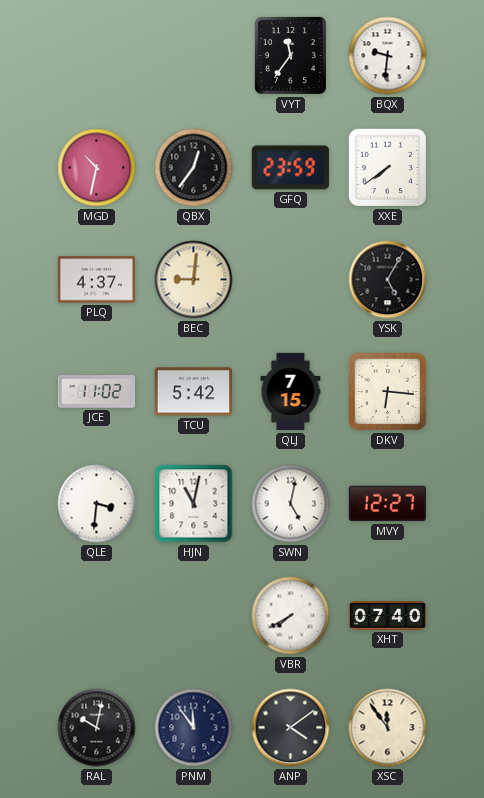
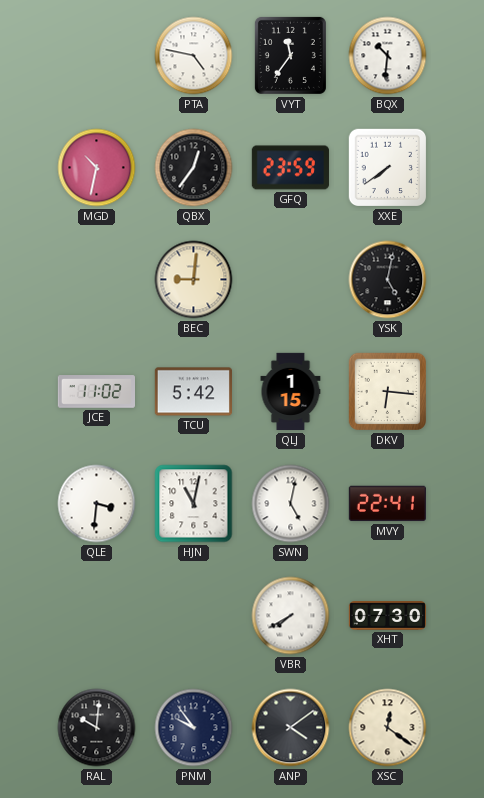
PTA: none -> 4:47
BQX: 9:31 -> 10:31
PLQ: 4:37 -> none
YSK: 5:05 -> 5:02
QLJ: 7:15 -> 1:15
MVY: 12:27 -> 22:41
XHT: 07:40 -> 07:30
RAL: 10:02 -> 10:01
PNM: 11:54 -> 9:54
XSC: 11:54 -> 12:21
